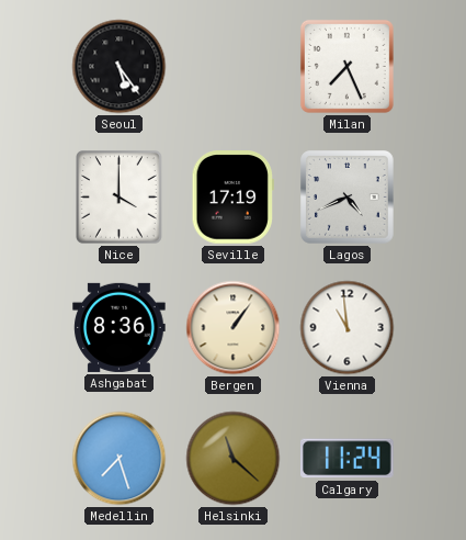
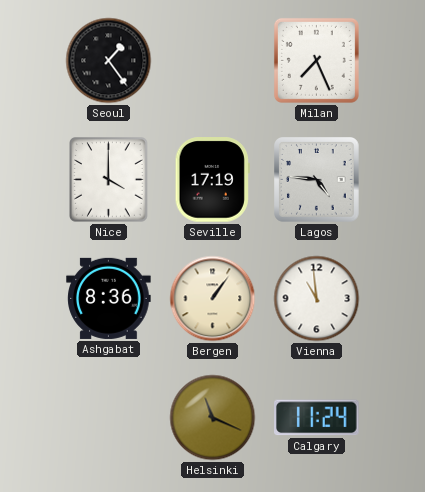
Seoul: 5:24 -> 1:24
Lagos: 4:41 -> 4:46
Medellin: 7:27 -> none
Helsinki: 11:22 -> 11:19
